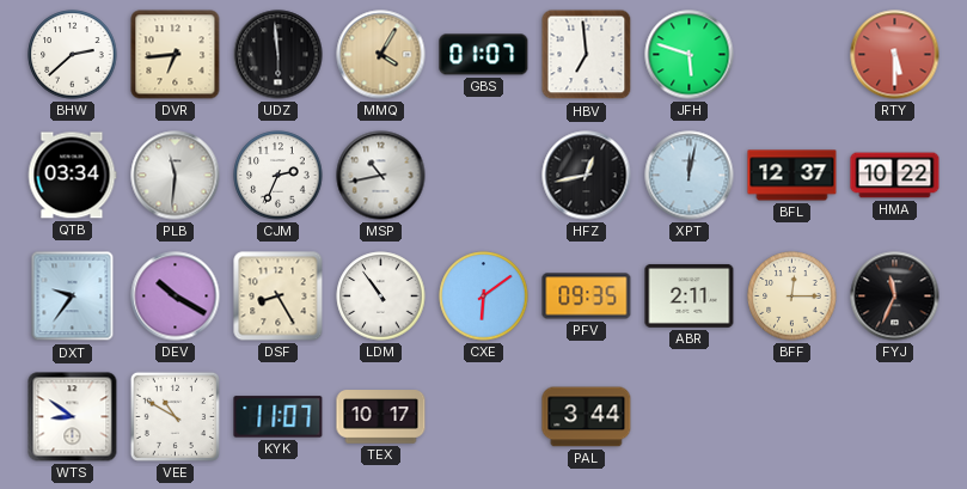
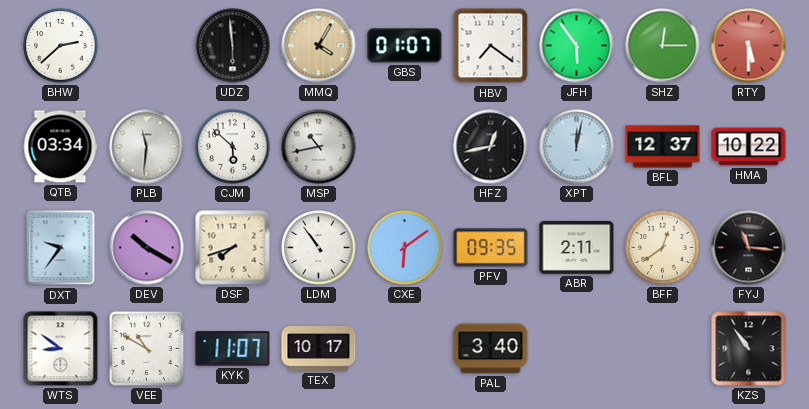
DVR: 6:44 -> none
HBV: 6:59 -> 7:21
JFH: 5:48 -> 5:54
SHZ: none -> 12:15
CJM: 2:34 -> 5:52
DSF: 8:25 -> 7:42
BFF: 12:15 -> 12:39
FYJ: 11:34 -> 11:16
PAL: 3:44 -> 3:40
KZS: none -> 10:54
